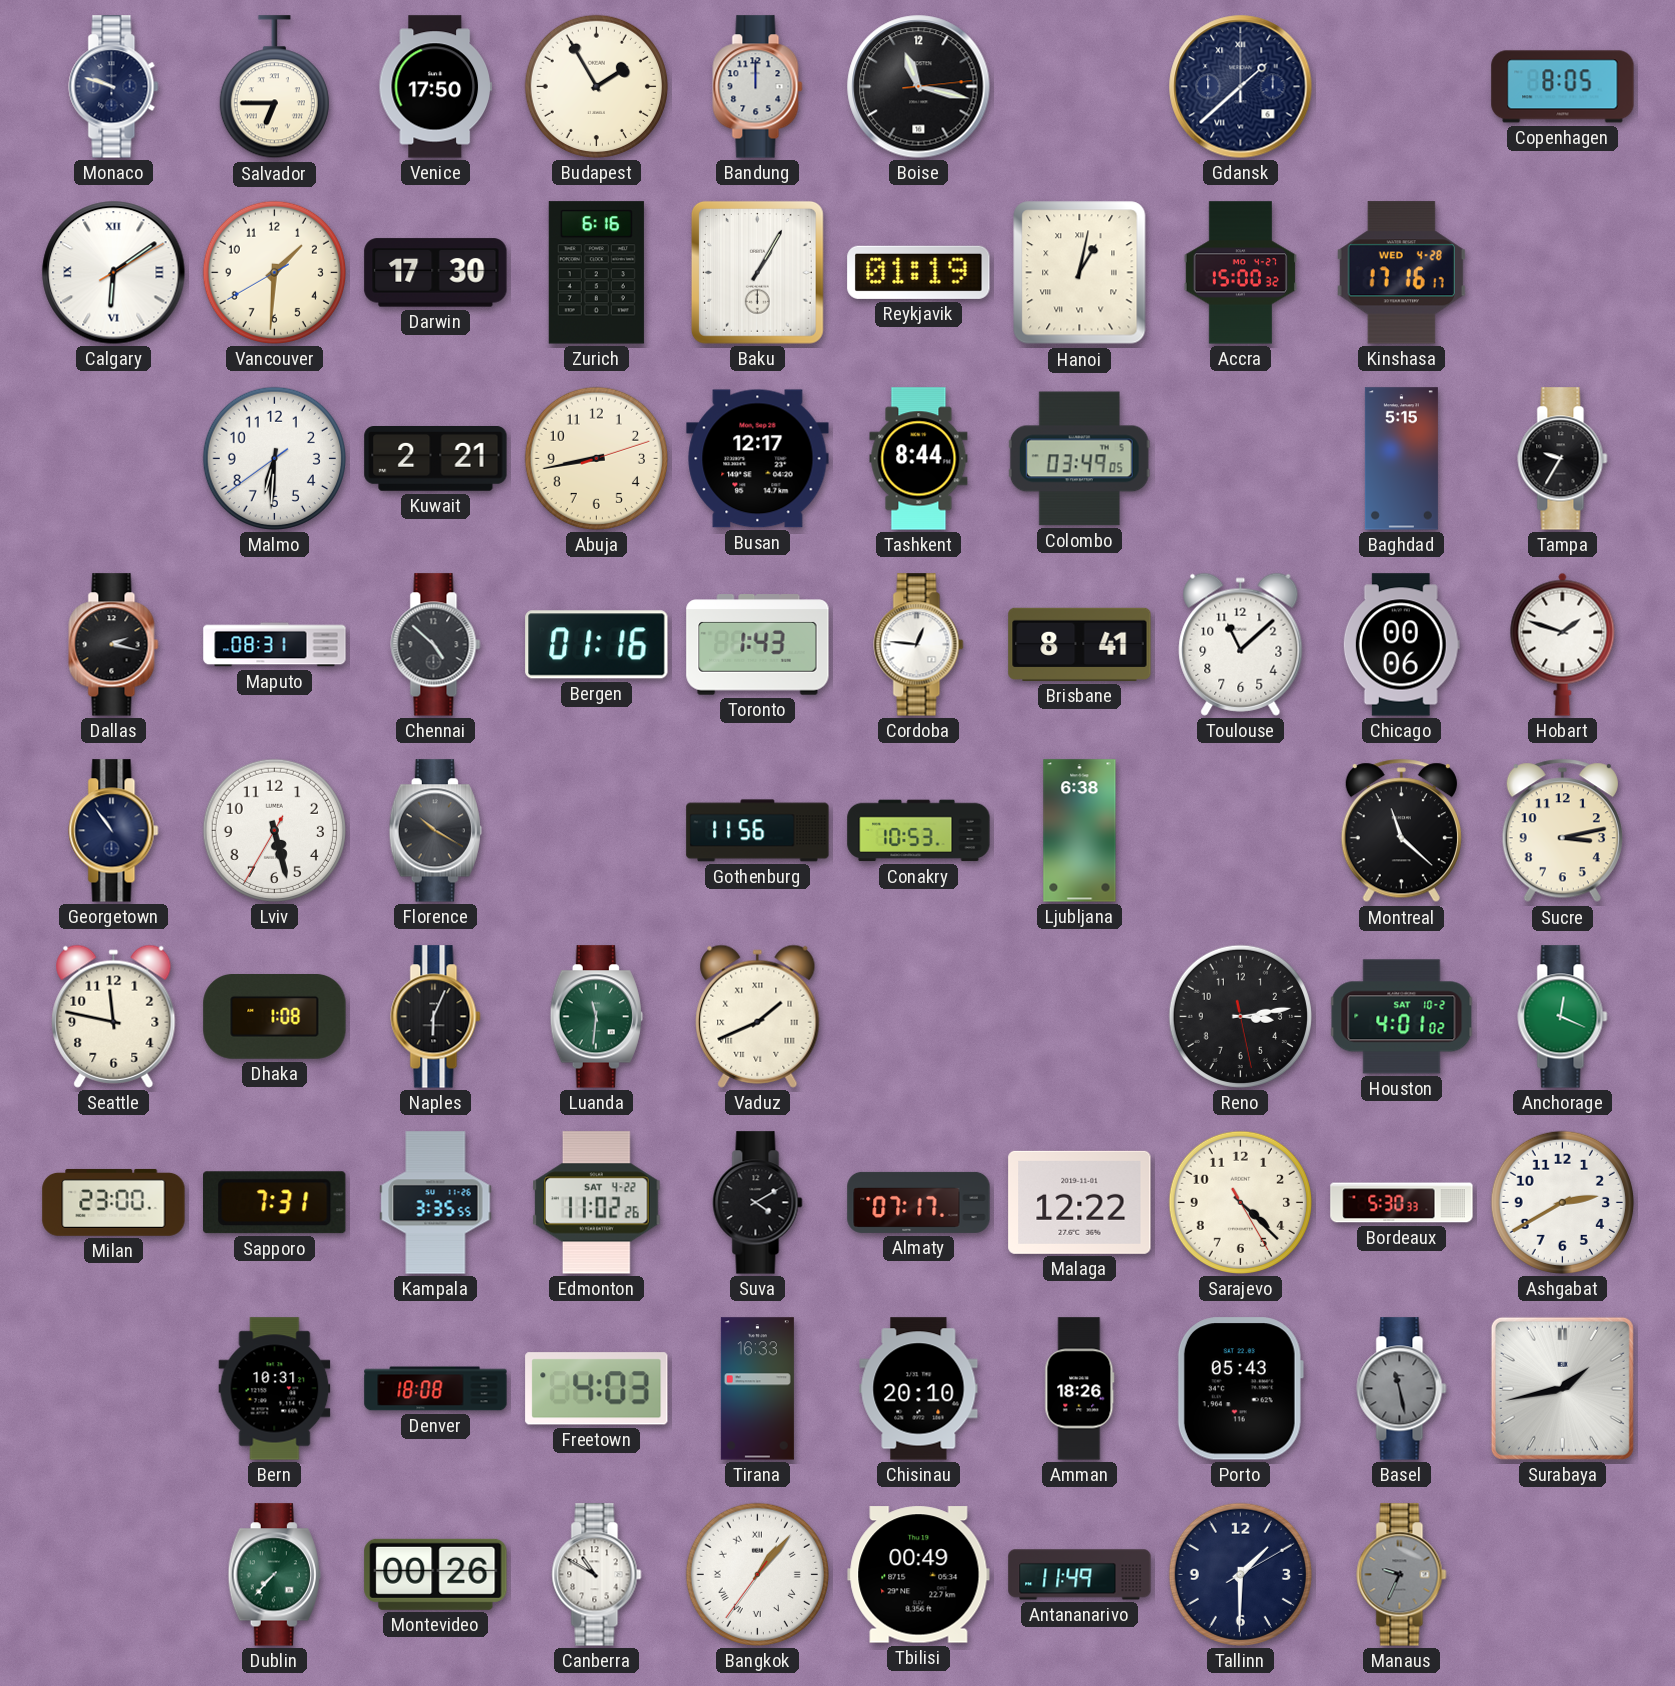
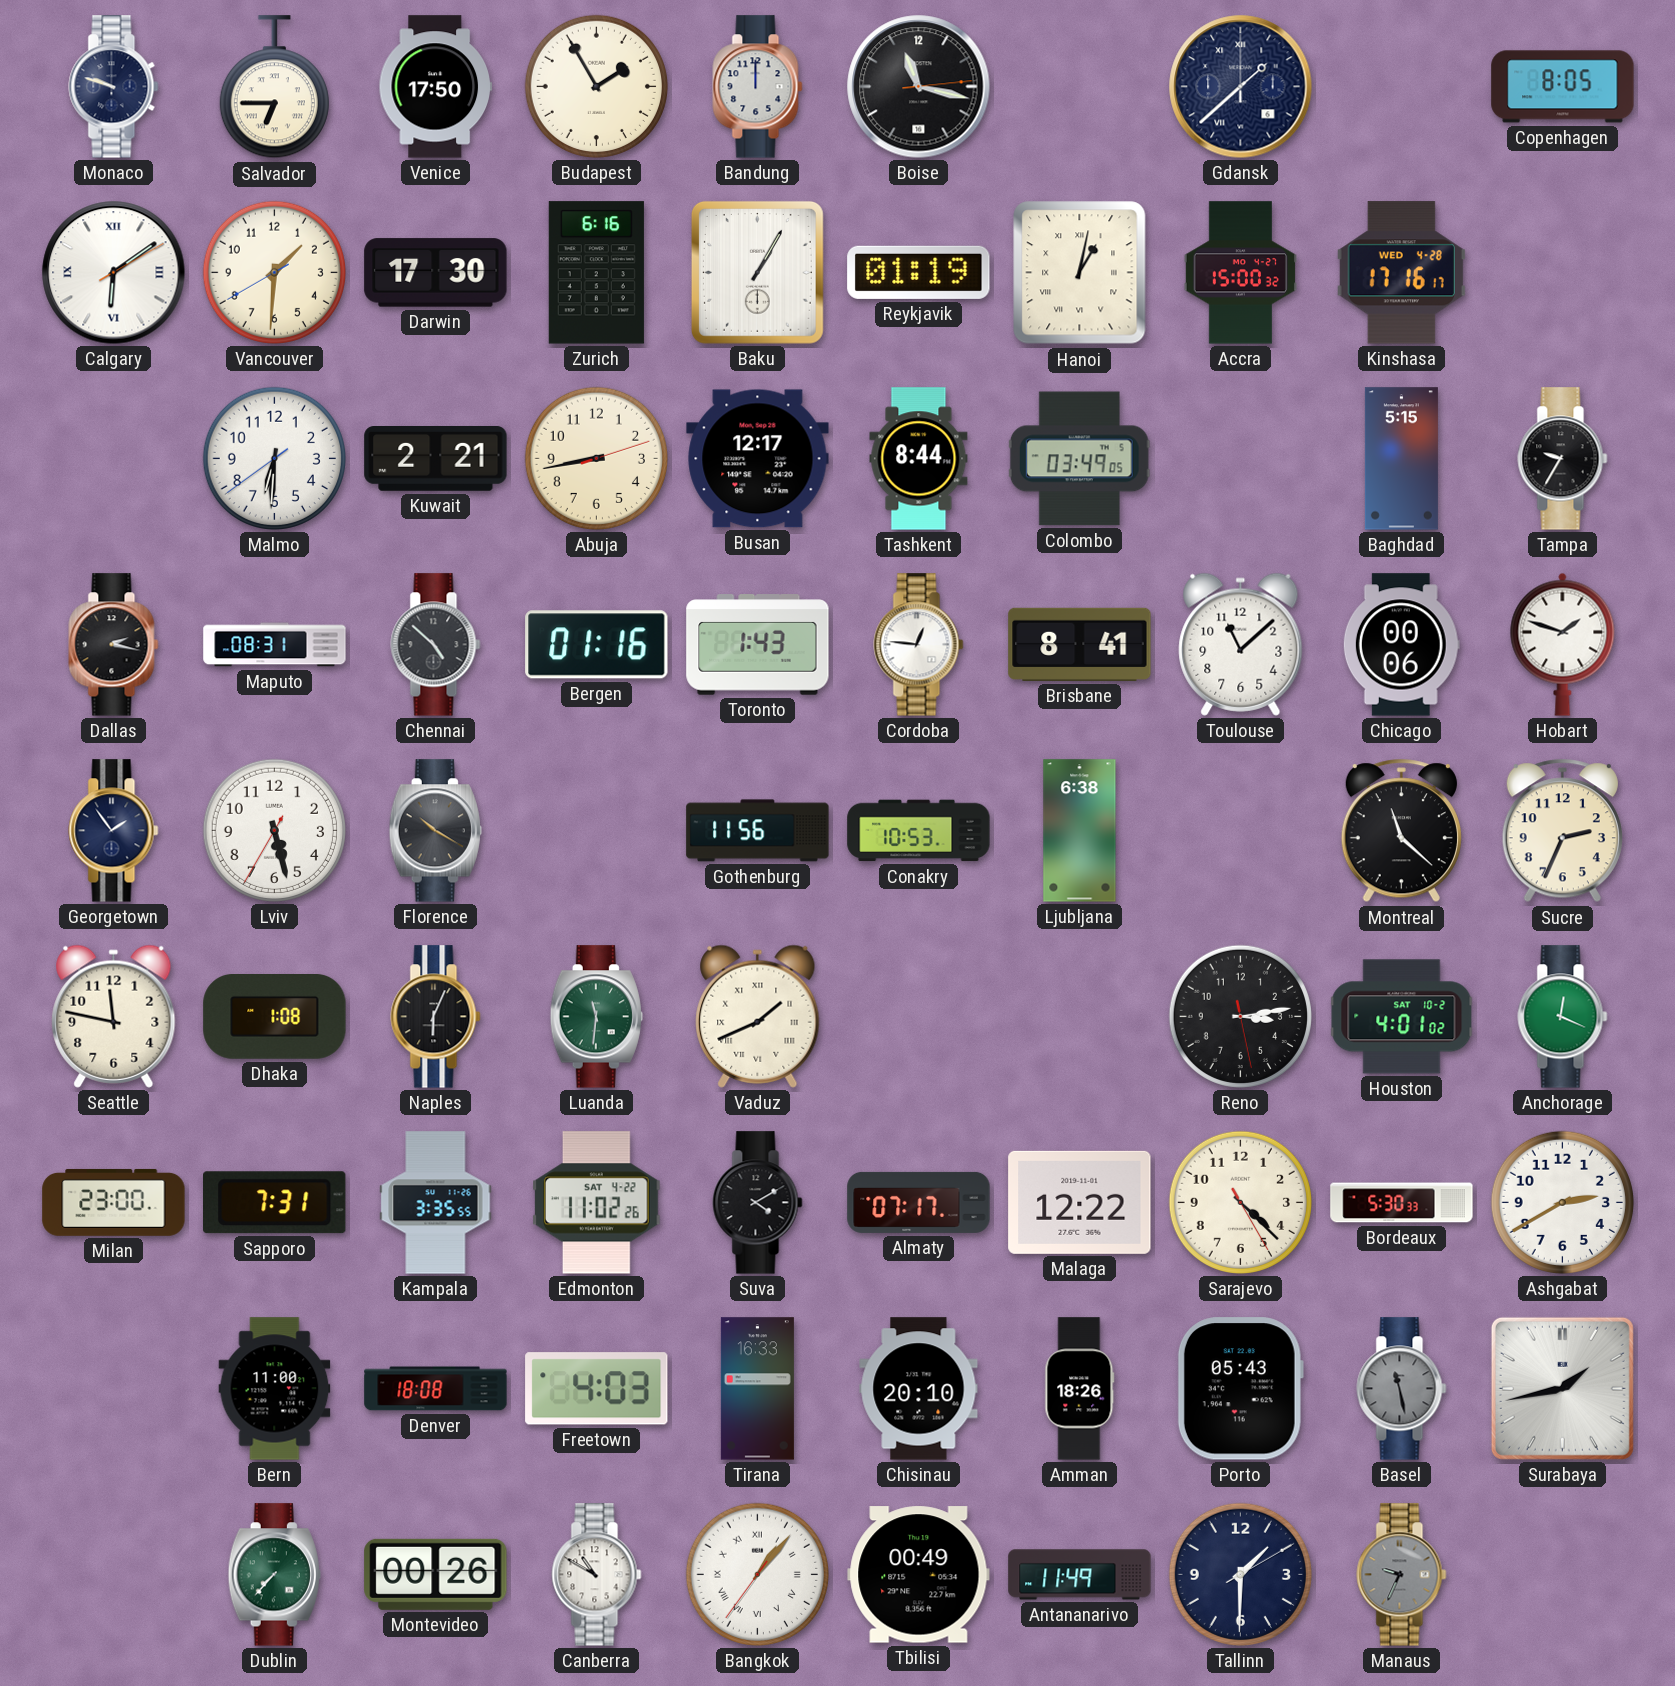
Georgetown: 10:54 -> 1:54
Sucre: 3:13 -> 2:34
Bern: 10:31 -> 11:00
